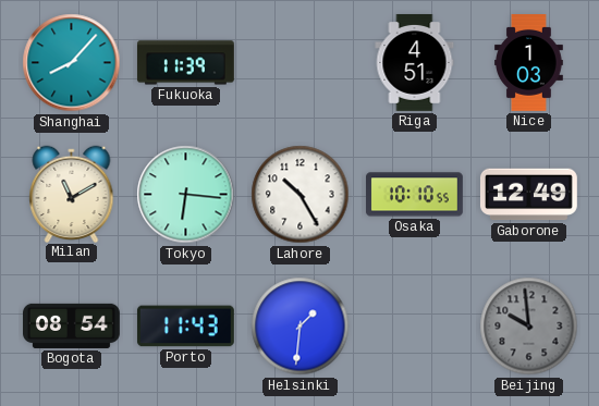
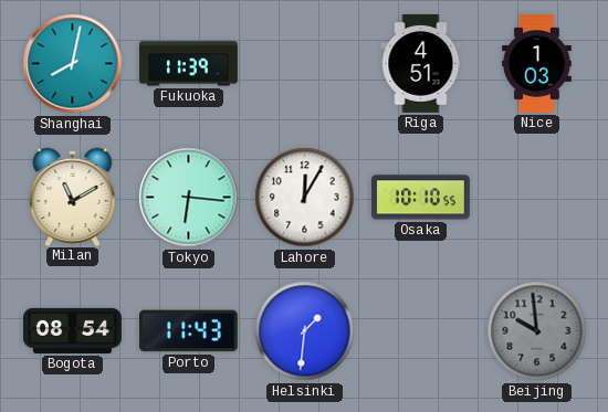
Shanghai: 8:07 -> 8:02
Lahore: 10:25 -> 12:05
Gaborone: 12:49 -> none
